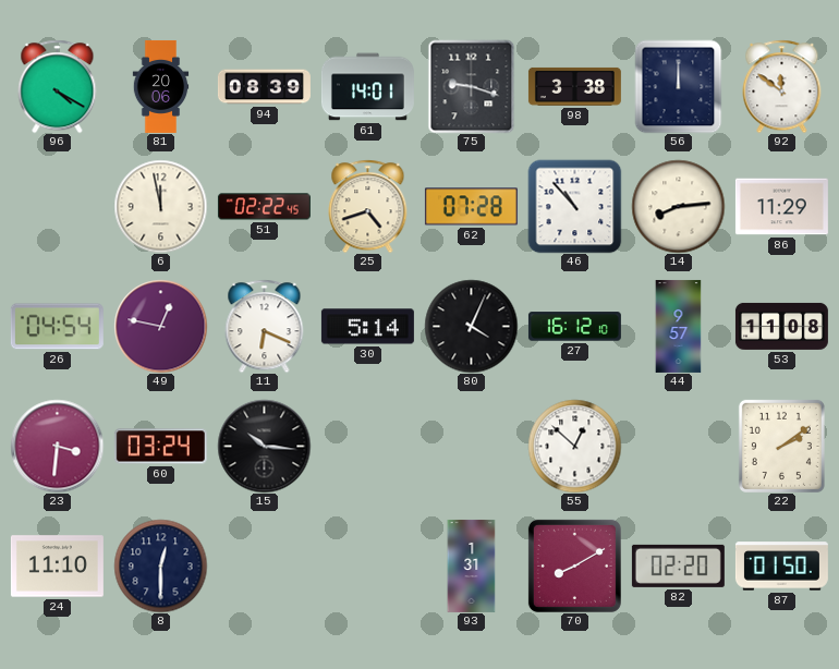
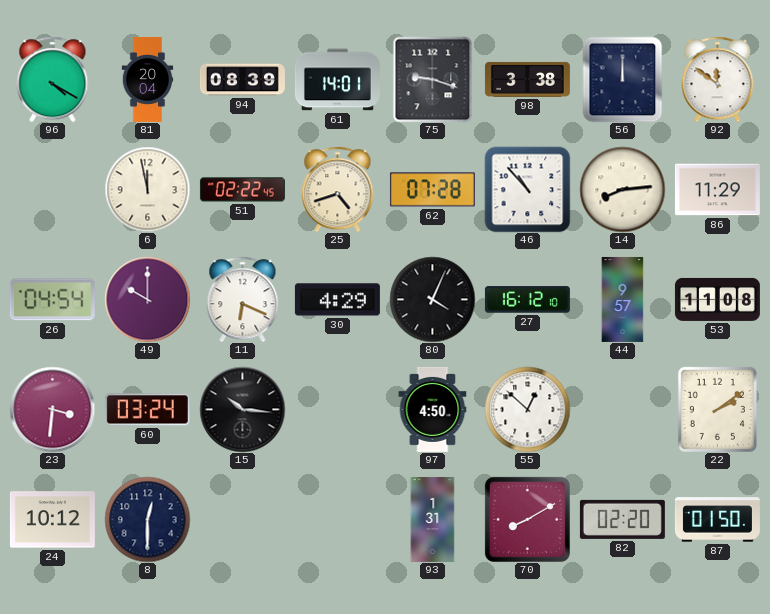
81: 20:06 -> 20:04
49: 12:47 -> 10:00
30: 5:14 -> 4:29
97: none -> 4:50
24: 11:10 -> 10:12
